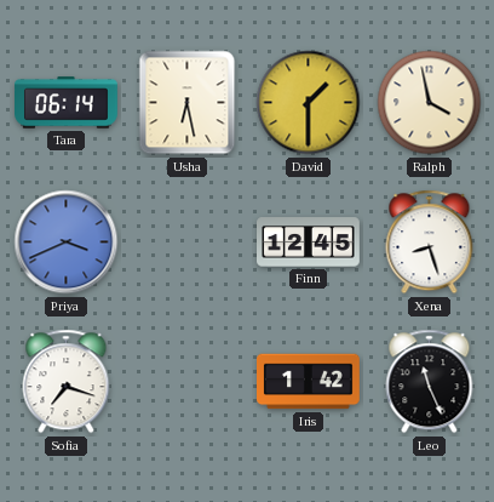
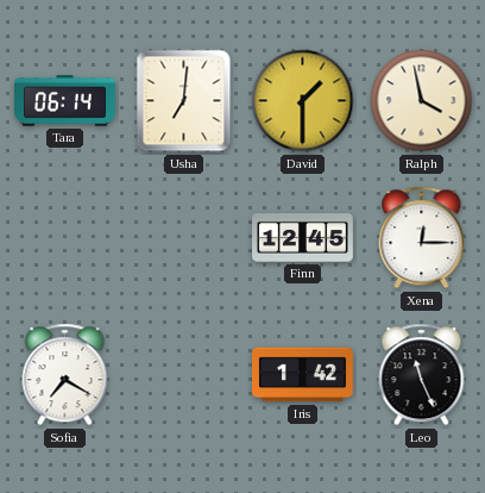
Usha: 6:28 -> 7:01
Priya: 3:41 -> none
Xena: 8:27 -> 12:15
Sofia: 7:18 -> 7:20
